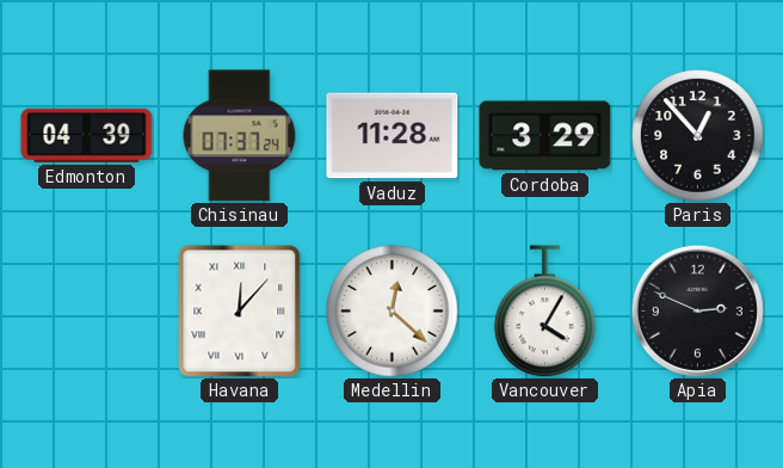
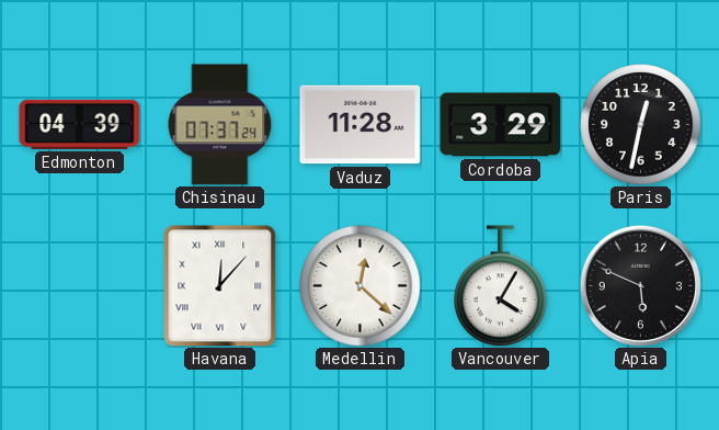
Paris: 12:53 -> 12:32
Apia: 2:49 -> 5:49
